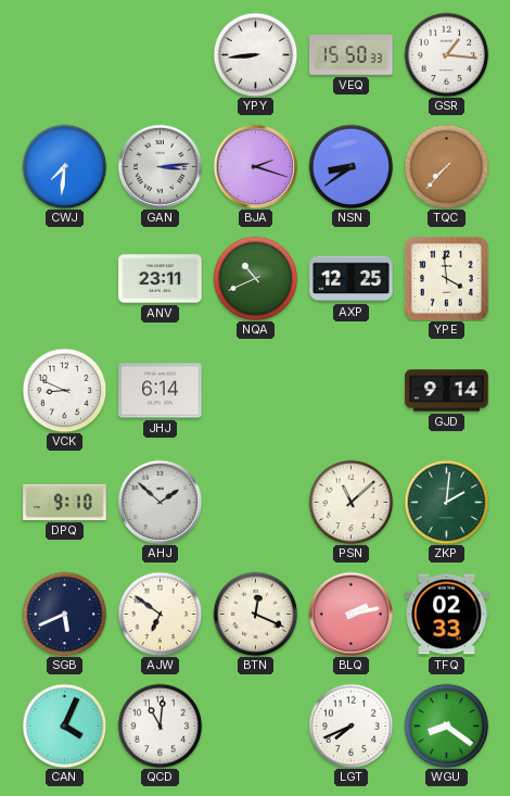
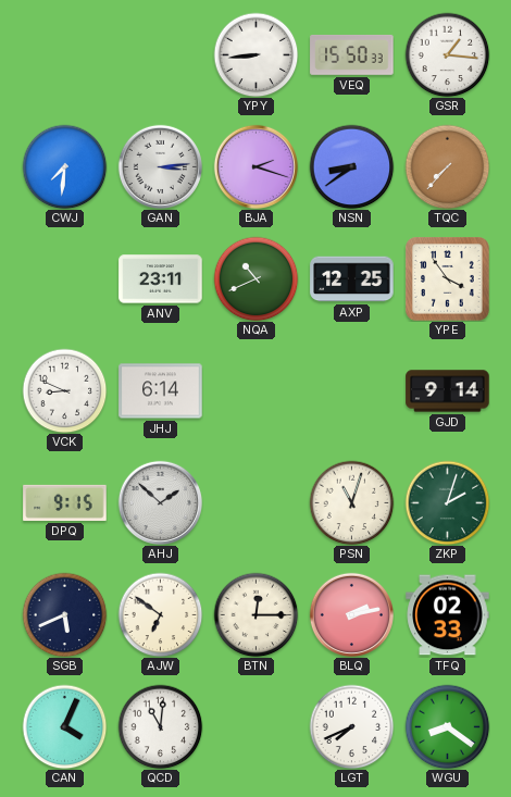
YPE: 3:59 -> 3:54
DPQ: 9:10 -> 9:15
PSN: 11:08 -> 11:03
ZKP: 2:01 -> 2:03
BTN: 12:19 -> 12:15
